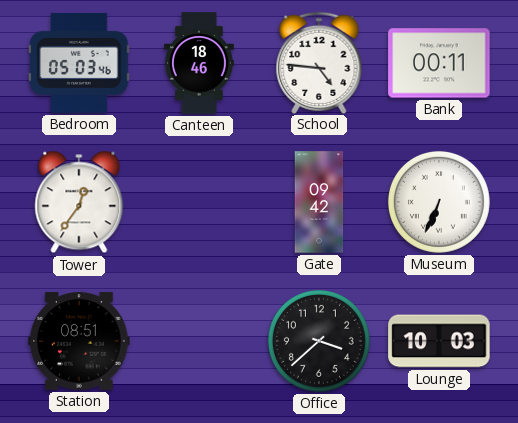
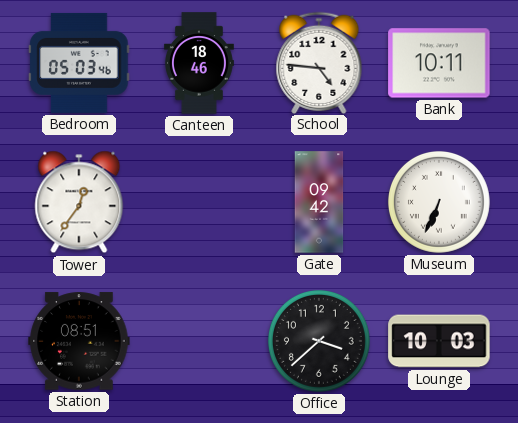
Bank: 00:11 -> 10:11
